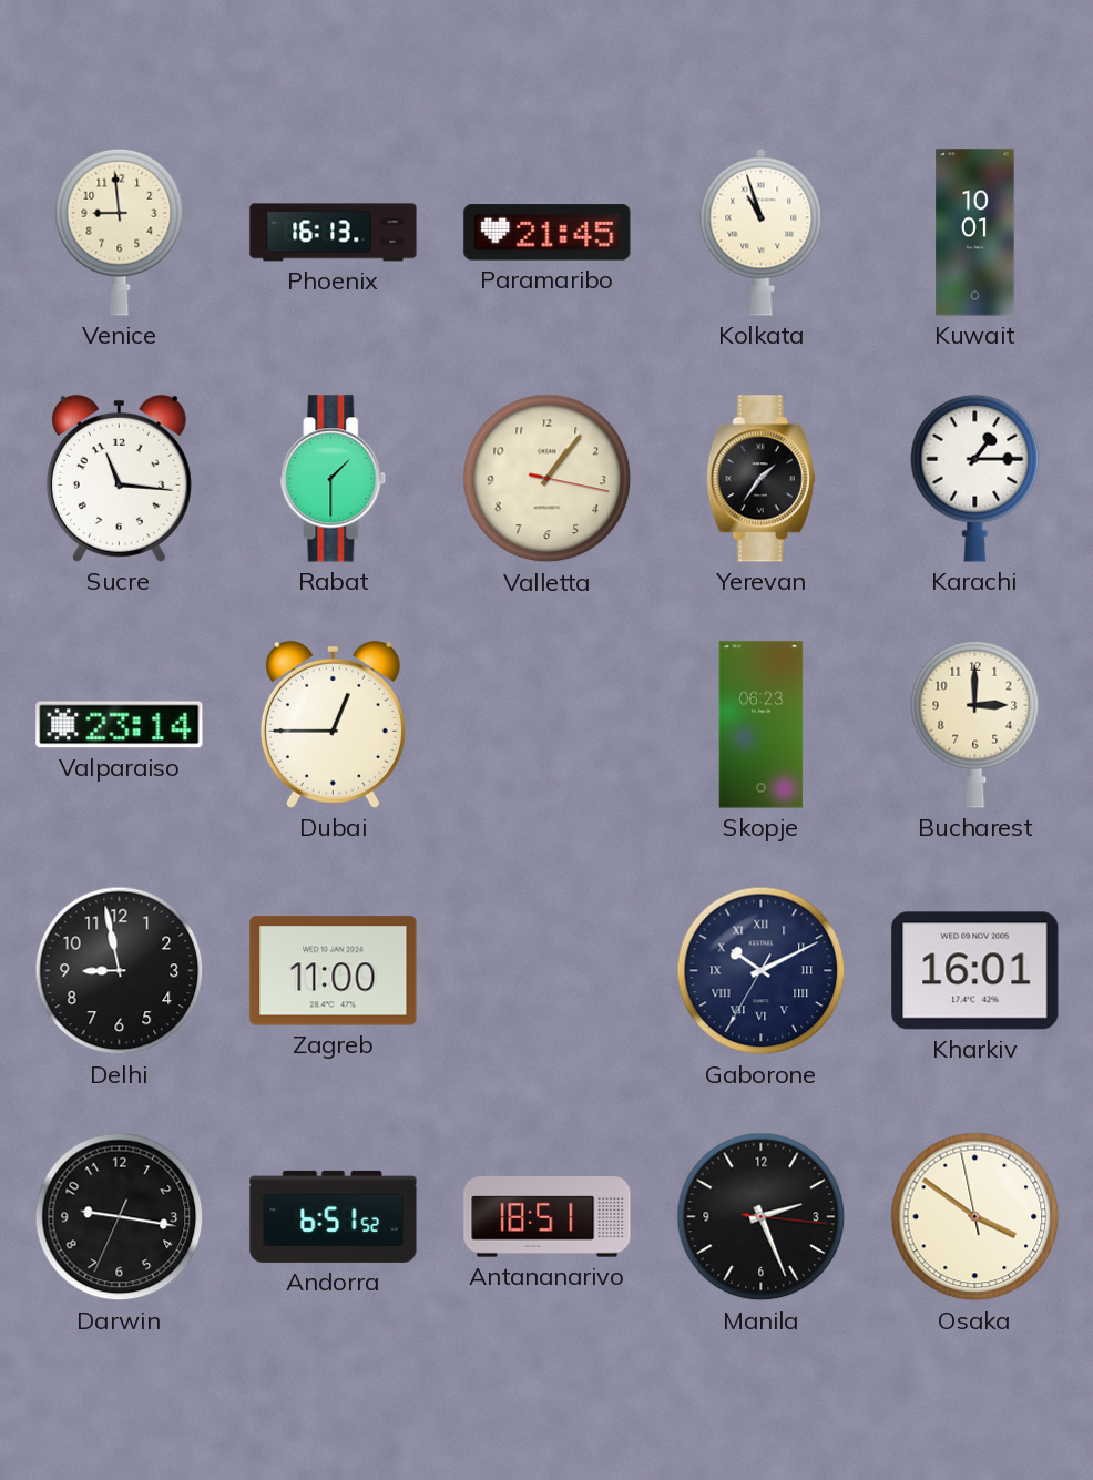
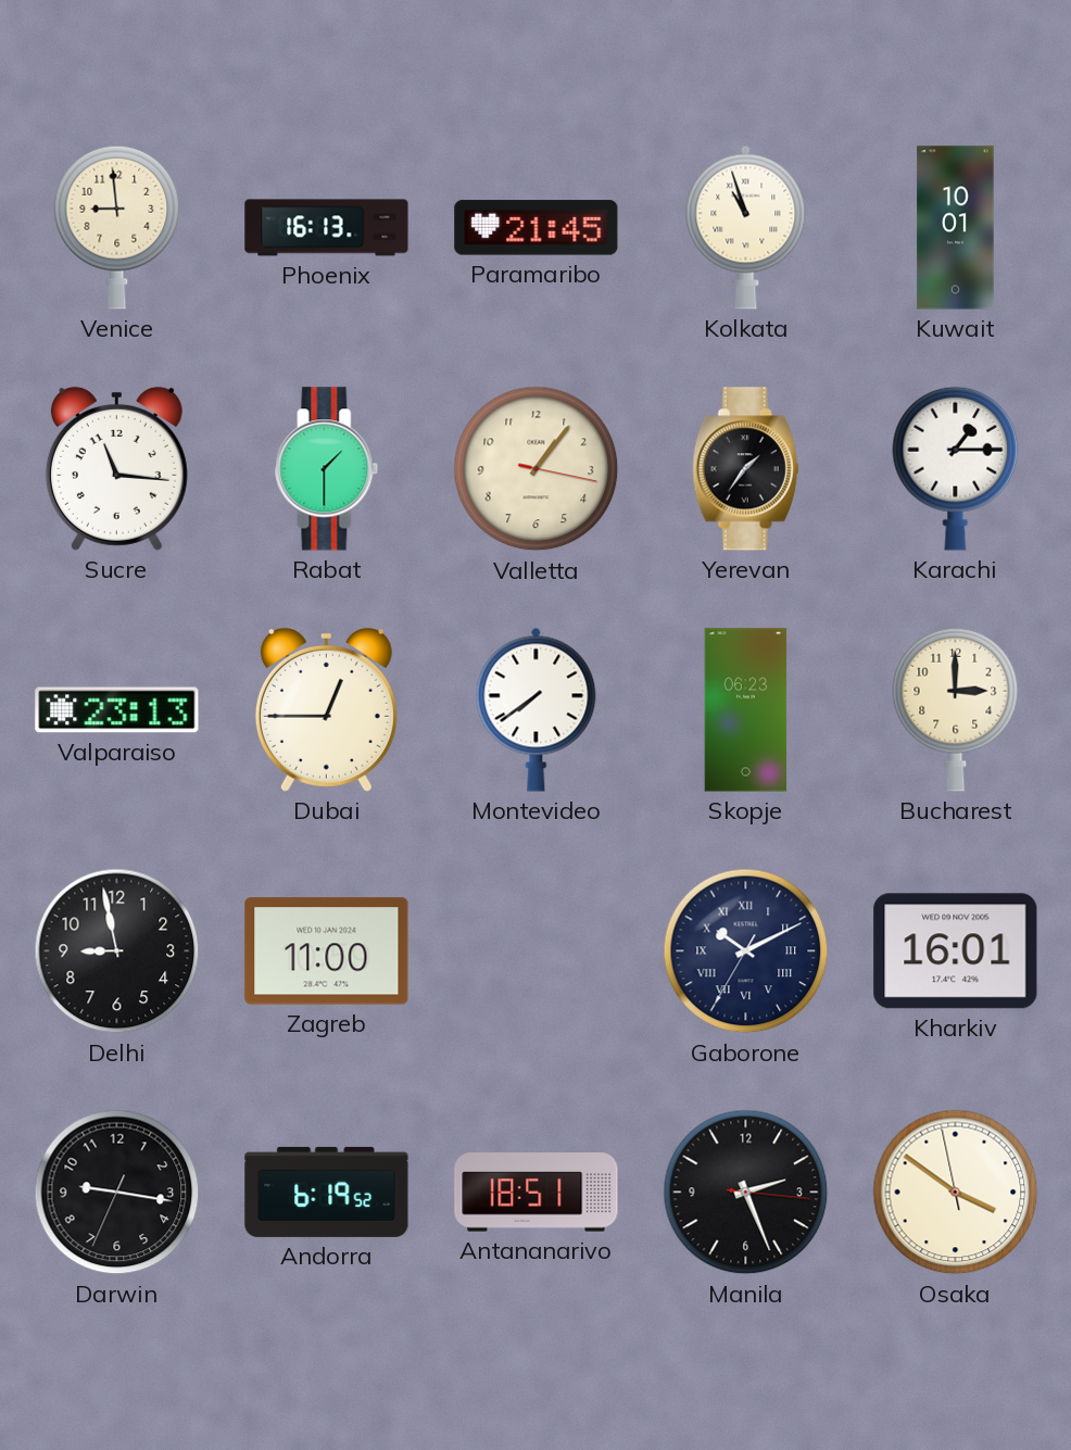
Valparaiso: 23:14 -> 23:13
Montevideo: none -> 7:39
Andorra: 6:51 -> 6:19
